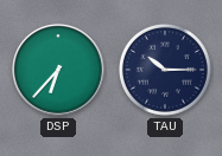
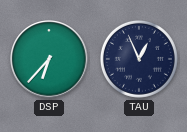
TAU: 10:15 -> 12:56
